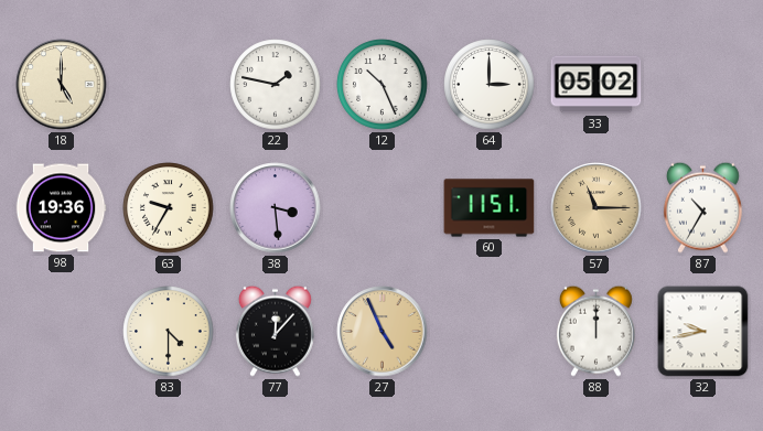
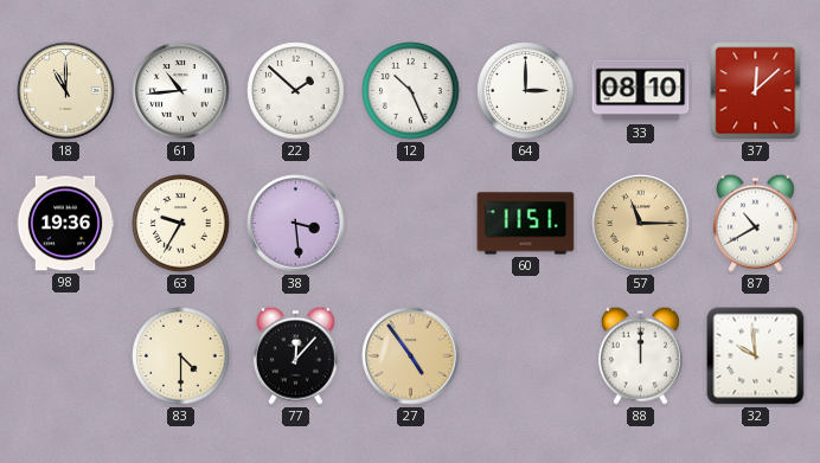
18: 5:00 -> 11:00
61: none -> 10:44
22: 1:47 -> 1:52
33: 05:02 -> 08:10
37: none -> 12:08
87: 10:35 -> 10:40
27: 4:56 -> 4:54
32: 9:43 -> 9:59
